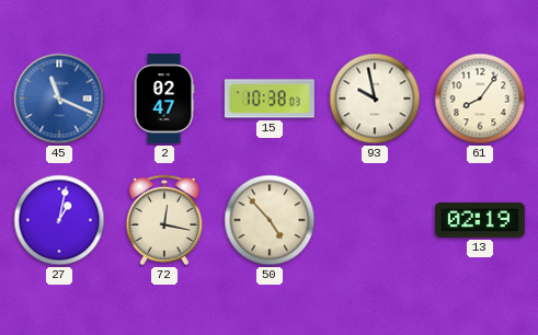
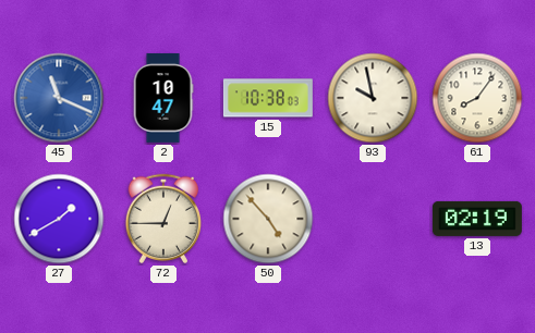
2: 02:47 -> 10:47
27: 1:02 -> 1:40
72: 12:17 -> 12:45
